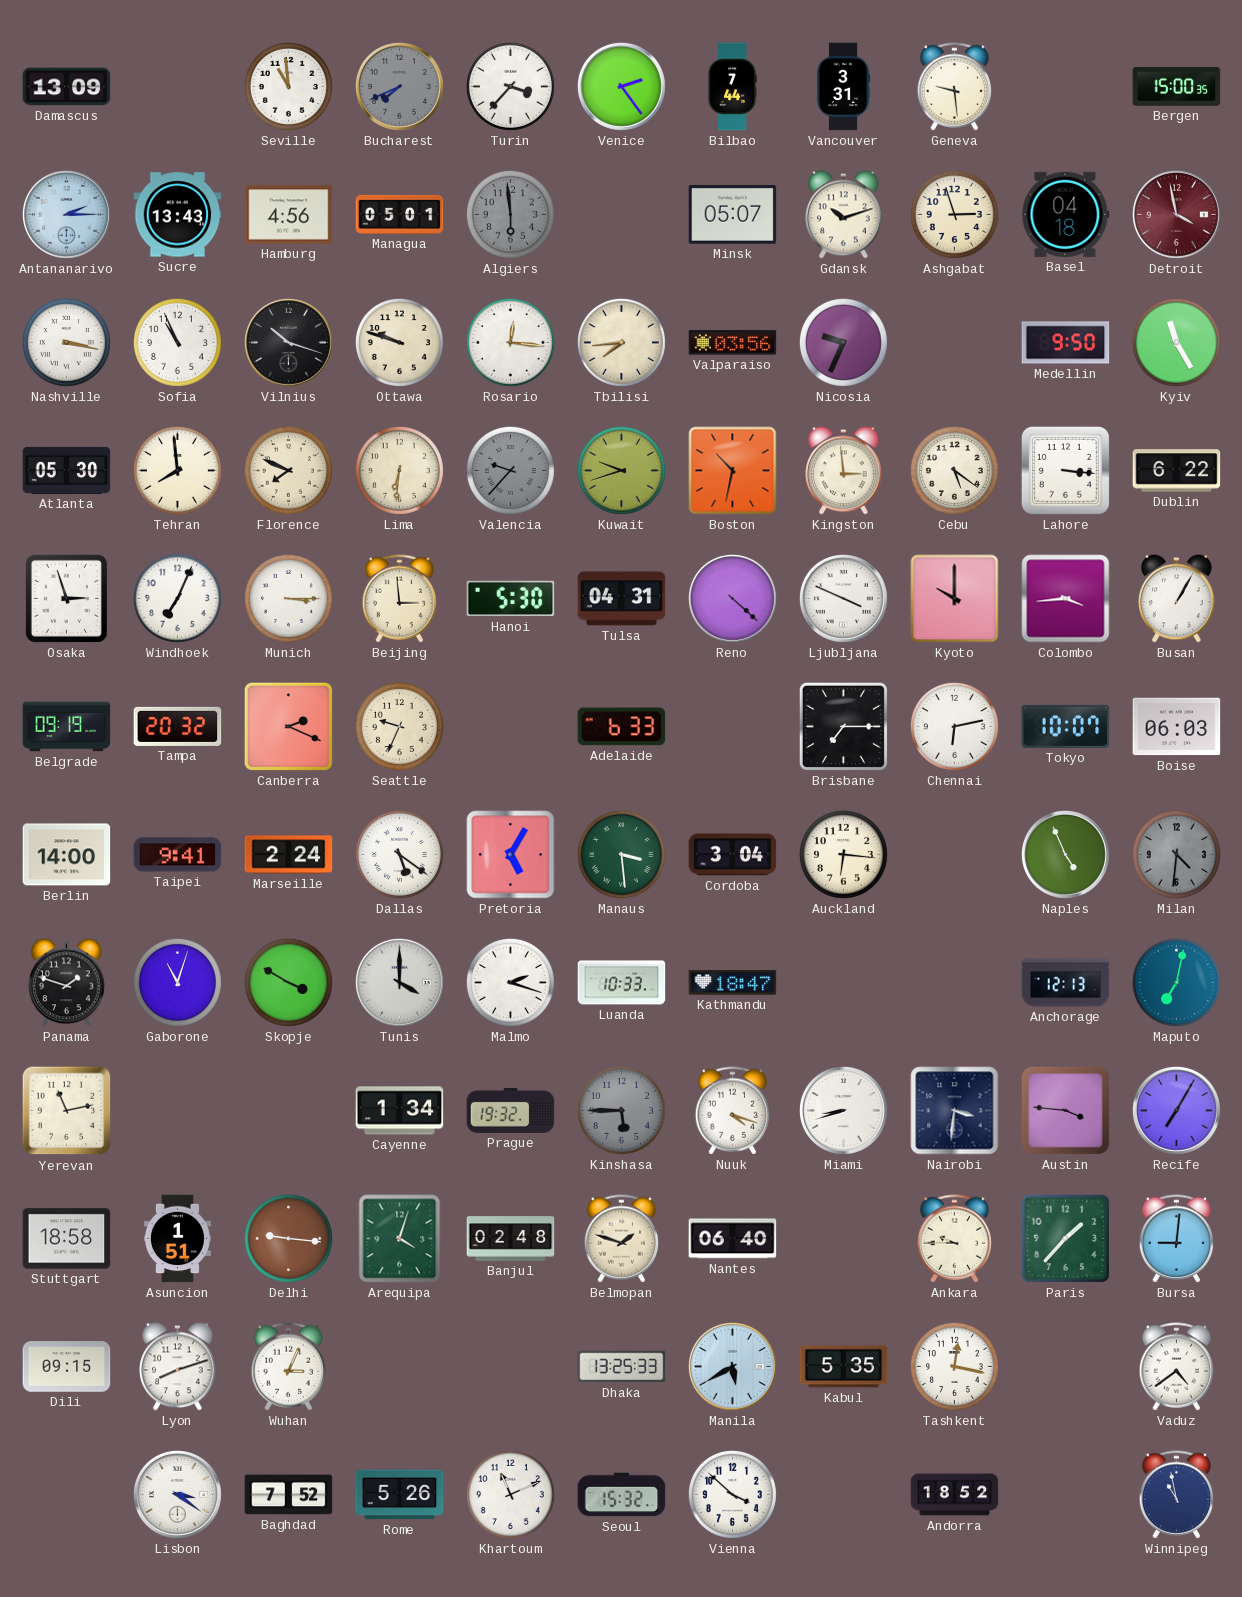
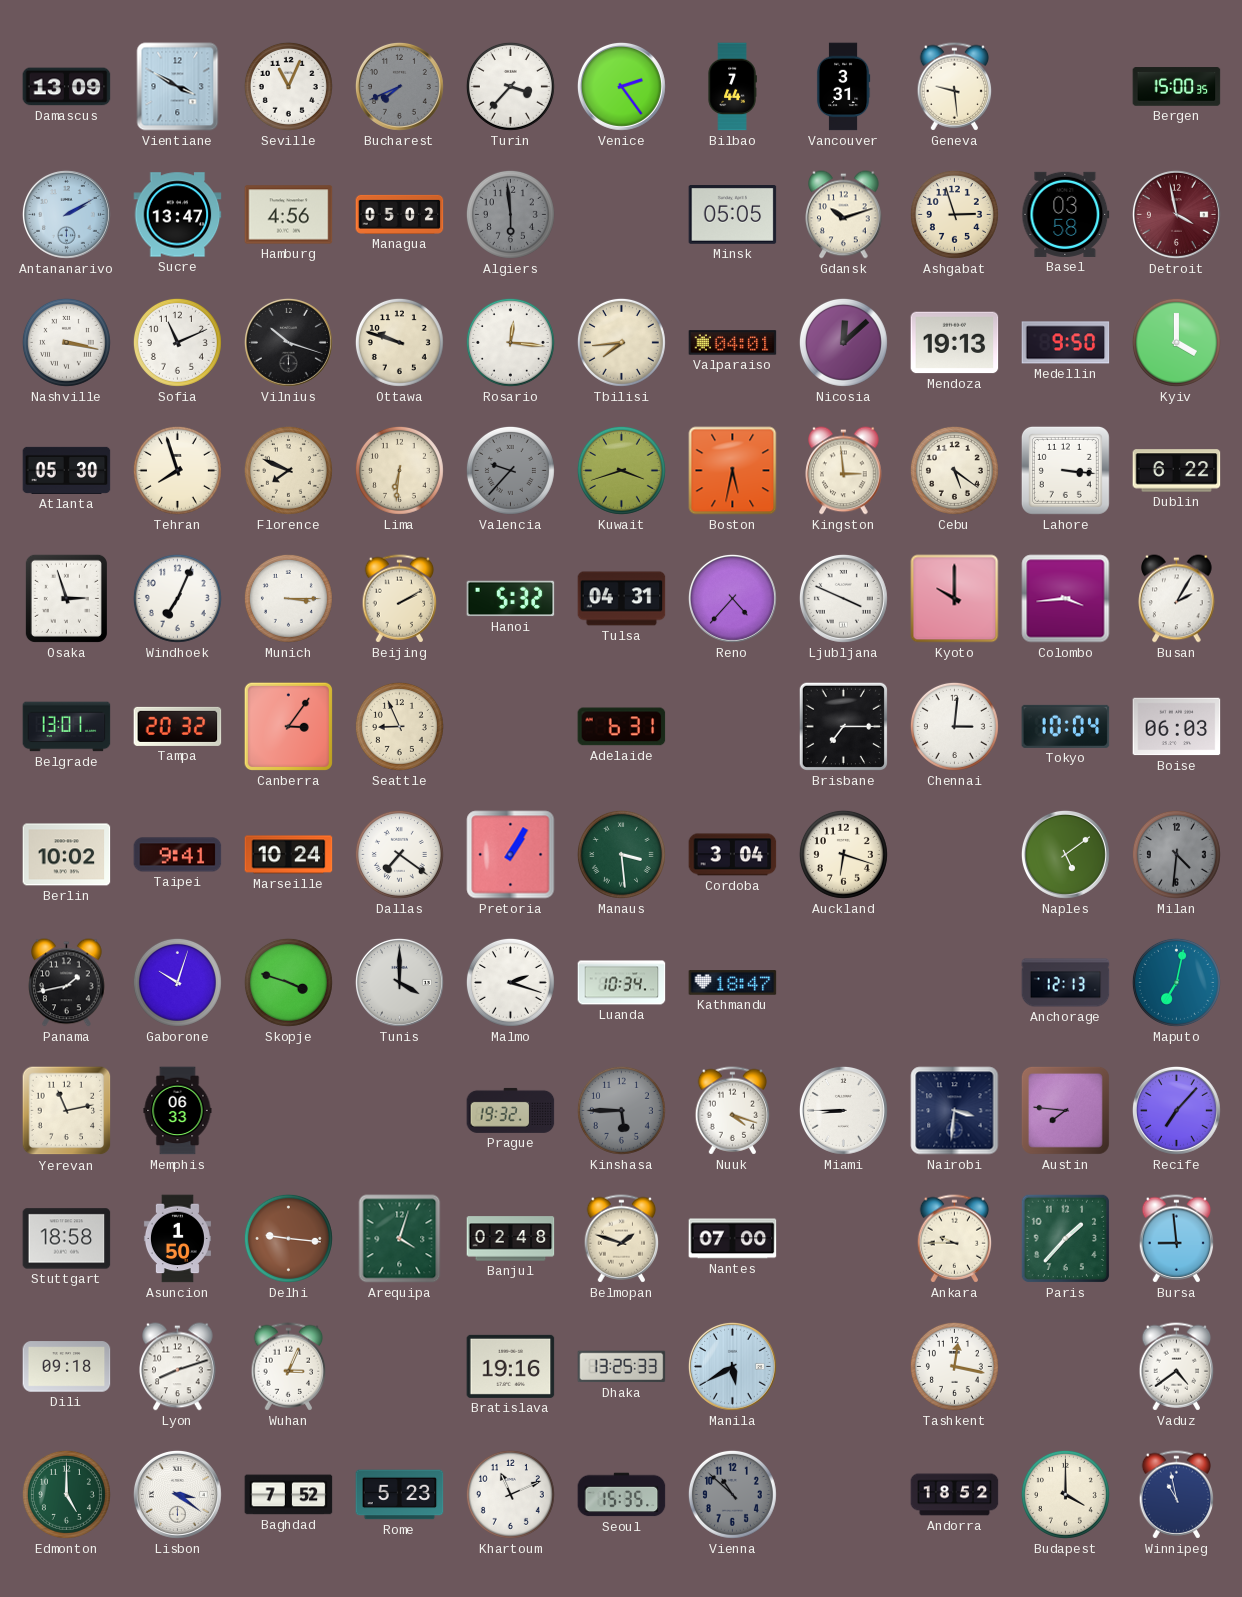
Vientiane: none -> 3:50
Seville: 10:59 -> 11:04
Antananarivo: 2:15 -> 2:10
Sucre: 13:43 -> 13:47
Managua: 05:01 -> 05:02
Minsk: 05:07 -> 05:05
Basel: 04:18 -> 03:58
Sofia: 10:56 -> 11:11
Valparaiso: 03:56 -> 04:01
Nicosia: 9:34 -> 12:08
Mendoza: none -> 19:13
Kyiv: 11:25 -> 4:00
Tehran: 7:59 -> 7:57
Kuwait: 9:42 -> 3:42
Boston: 10:32 -> 5:32
Beijing: 2:59 -> 2:10
Hanoi: 5:30 -> 5:32
Reno: 4:22 -> 4:37
Busan: 1:05 -> 2:05
Belgrade: 09:19 -> 13:01
Canberra: 2:19 -> 3:06
Seattle: 9:34 -> 8:56
Adelaide: 6:33 -> 6:31
Chennai: 6:13 -> 3:01
Tokyo: 10:07 -> 10:04
Berlin: 14:00 -> 10:02
Marseille: 2:24 -> 10:24
Dallas: 5:21 -> 7:21
Pretoria: 5:05 -> 1:05
Auckland: 6:16 -> 6:18
Naples: 4:56 -> 5:09
Panama: 1:48 -> 1:43
Gaborone: 11:03 -> 10:03
Skopje: 3:50 -> 3:48
Luanda: 10:33 -> 10:34
Memphis: none -> 06:33
Cayenne: 1:34 -> none
Miami: 8:42 -> 8:45
Austin: 3:46 -> 7:46
Recife: 7:05 -> 7:07
Asuncion: 1:51 -> 1:50
Nantes: 06:40 -> 07:00
Bursa: 9:01 -> 8:59
Dili: 09:15 -> 09:18
Bratislava: none -> 19:16
Kabul: 5:35 -> none
Edmonton: none -> 5:00
Rome: 5:26 -> 5:23
Seoul: 15:32 -> 15:35
Vienna: 3:52 -> 10:52
Vienna dial: white -> grey
Budapest: none -> 4:00
